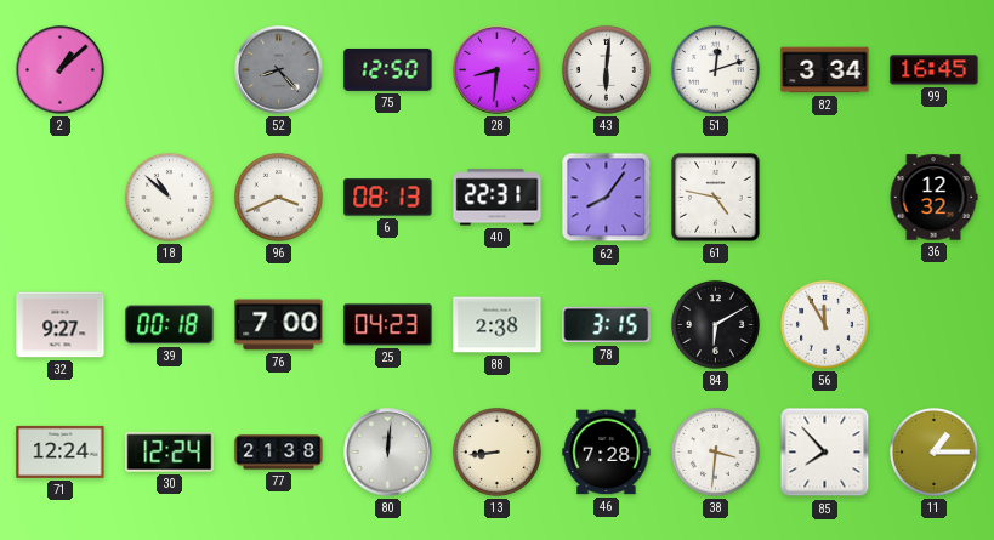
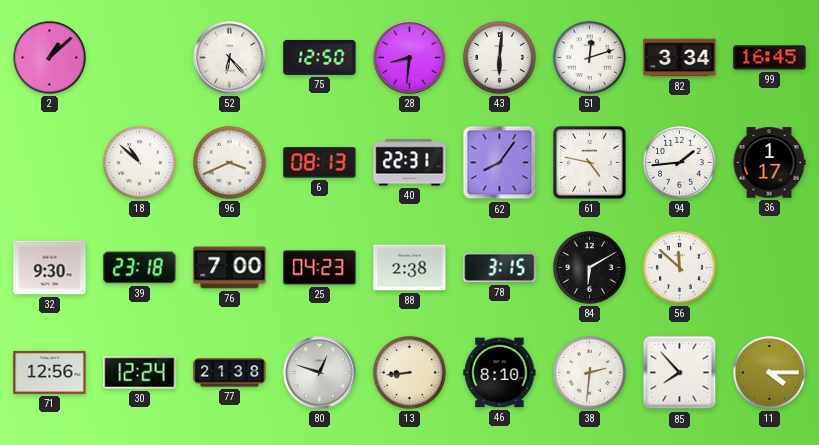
52: 8:23 -> 6:23
52 dial: grey -> white
94: none -> 1:44
36: 12:32 -> 1:17
32: 9:27 -> 9:30
39: 00:18 -> 23:18
56: 11:55 -> 11:52
71: 12:24 -> 12:56
80: 12:01 -> 12:48
46: 7:28 -> 8:10
38: 3:31 -> 2:31
11: 1:15 -> 4:15
